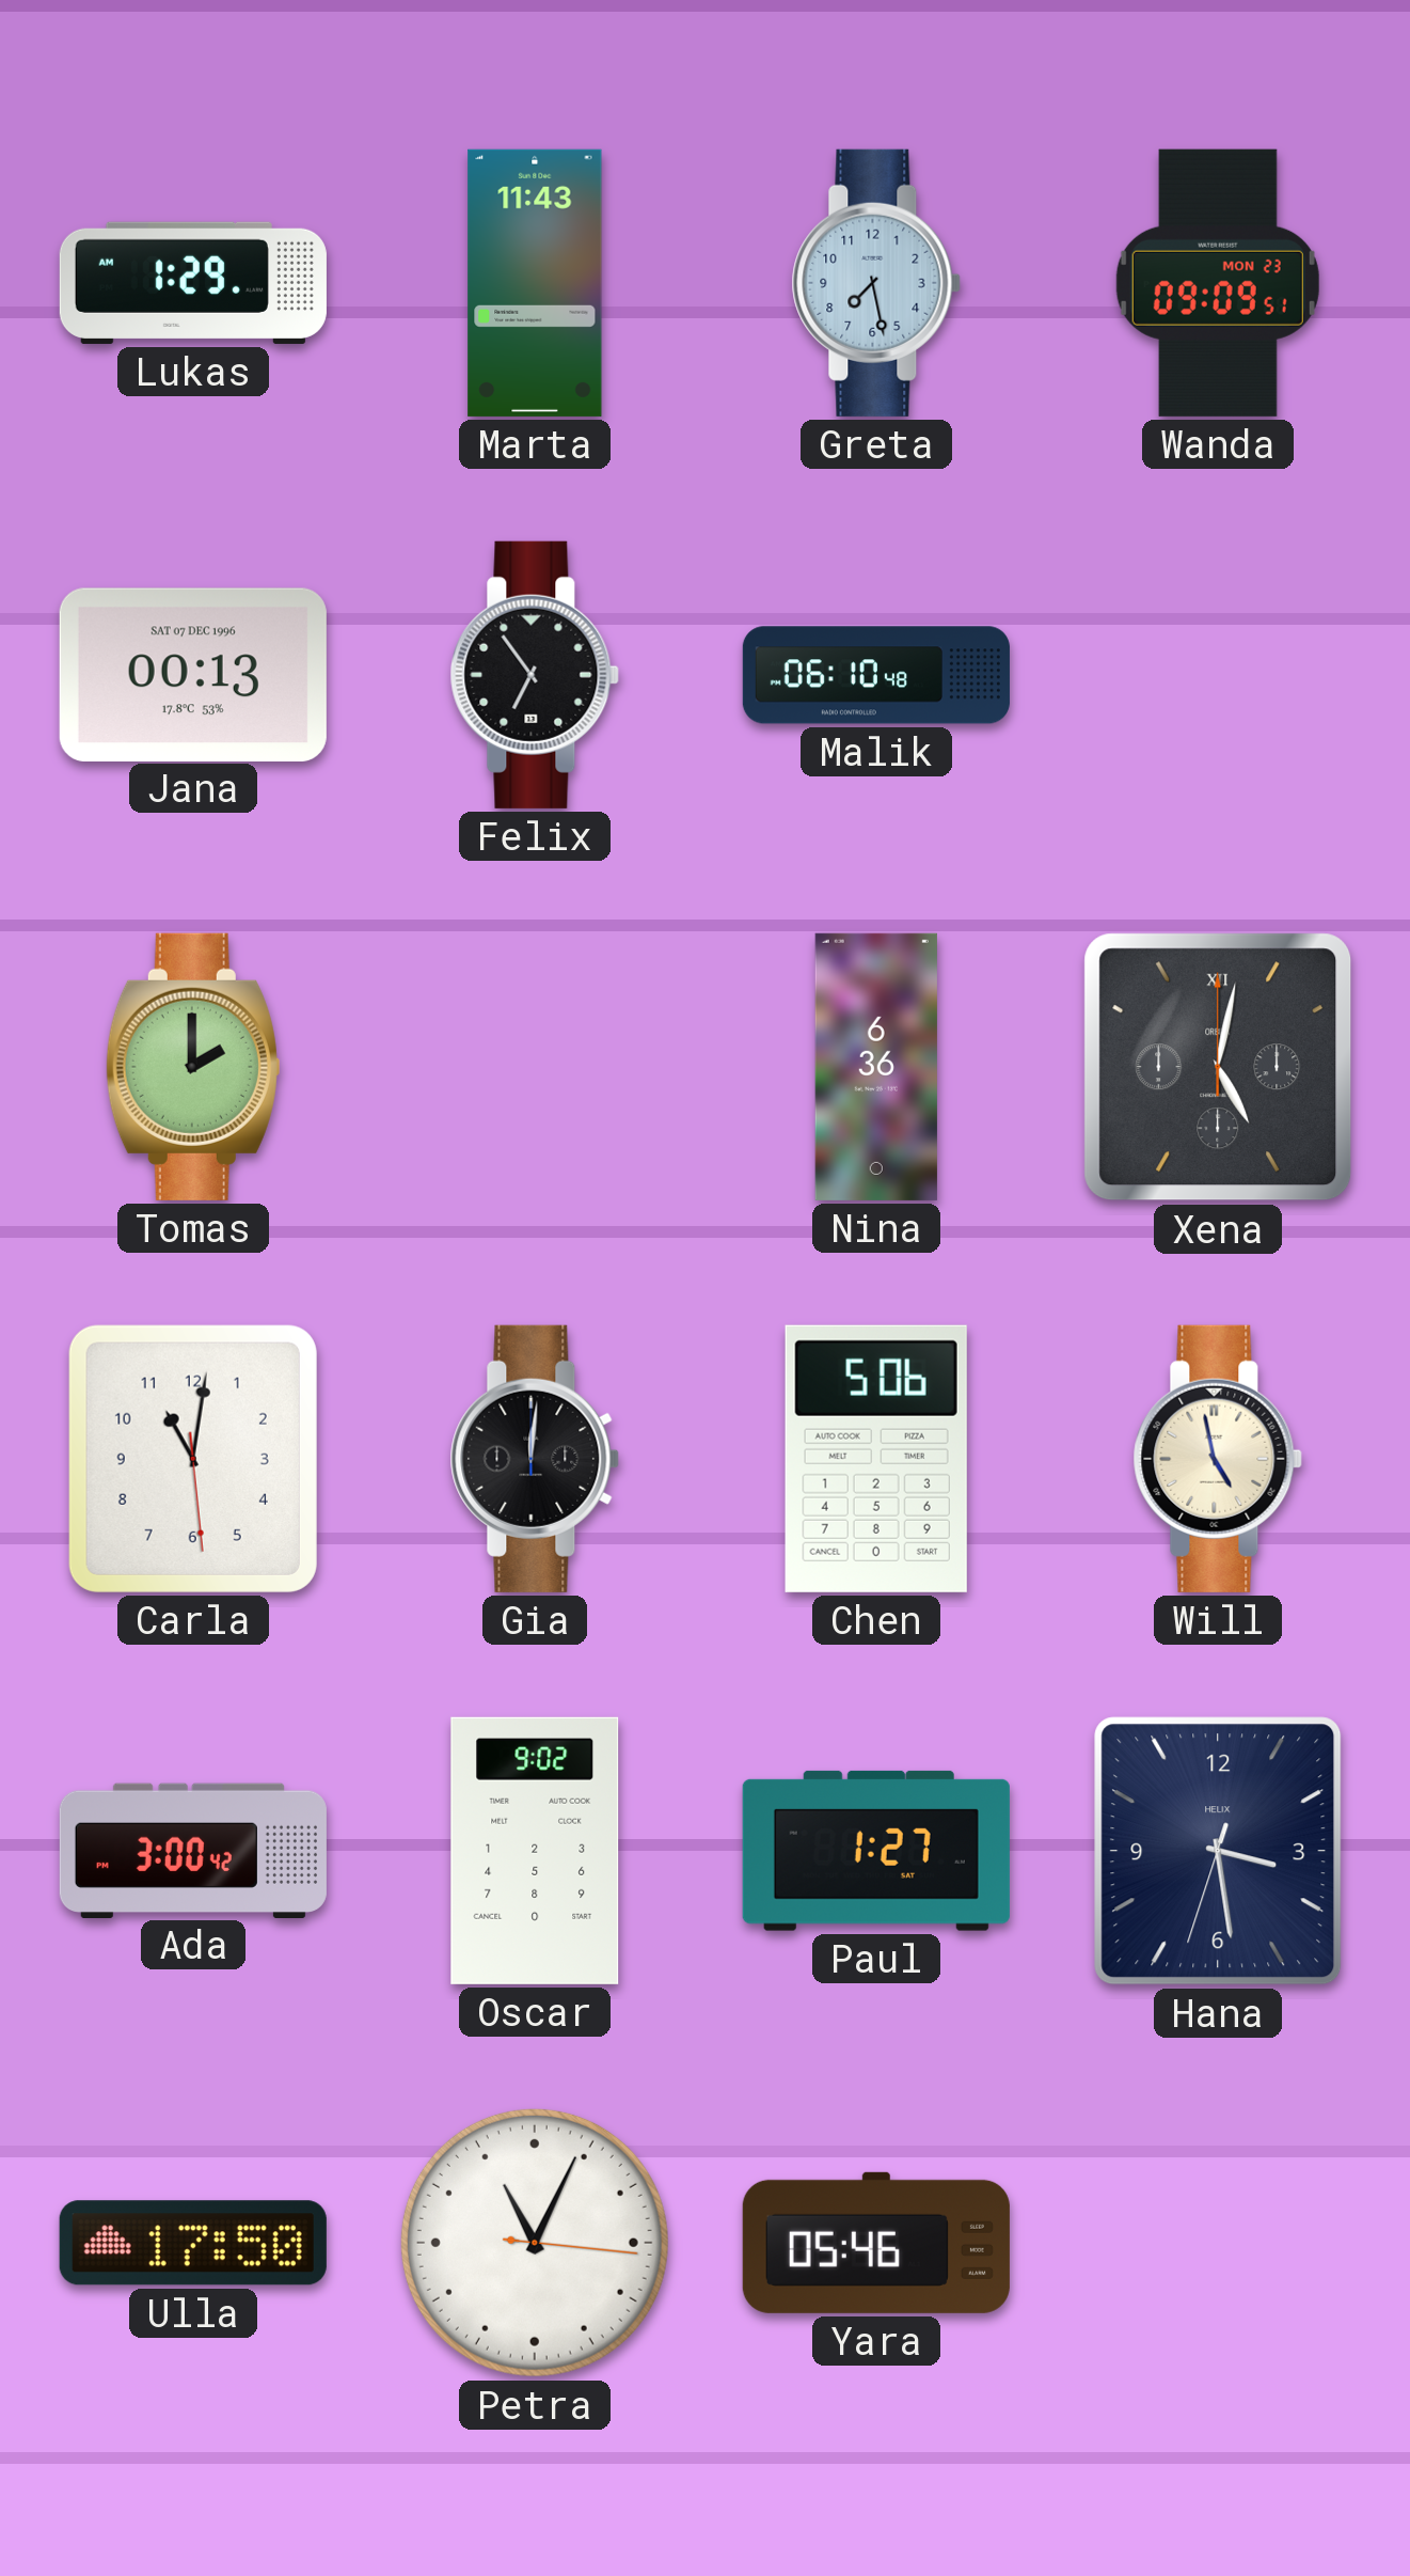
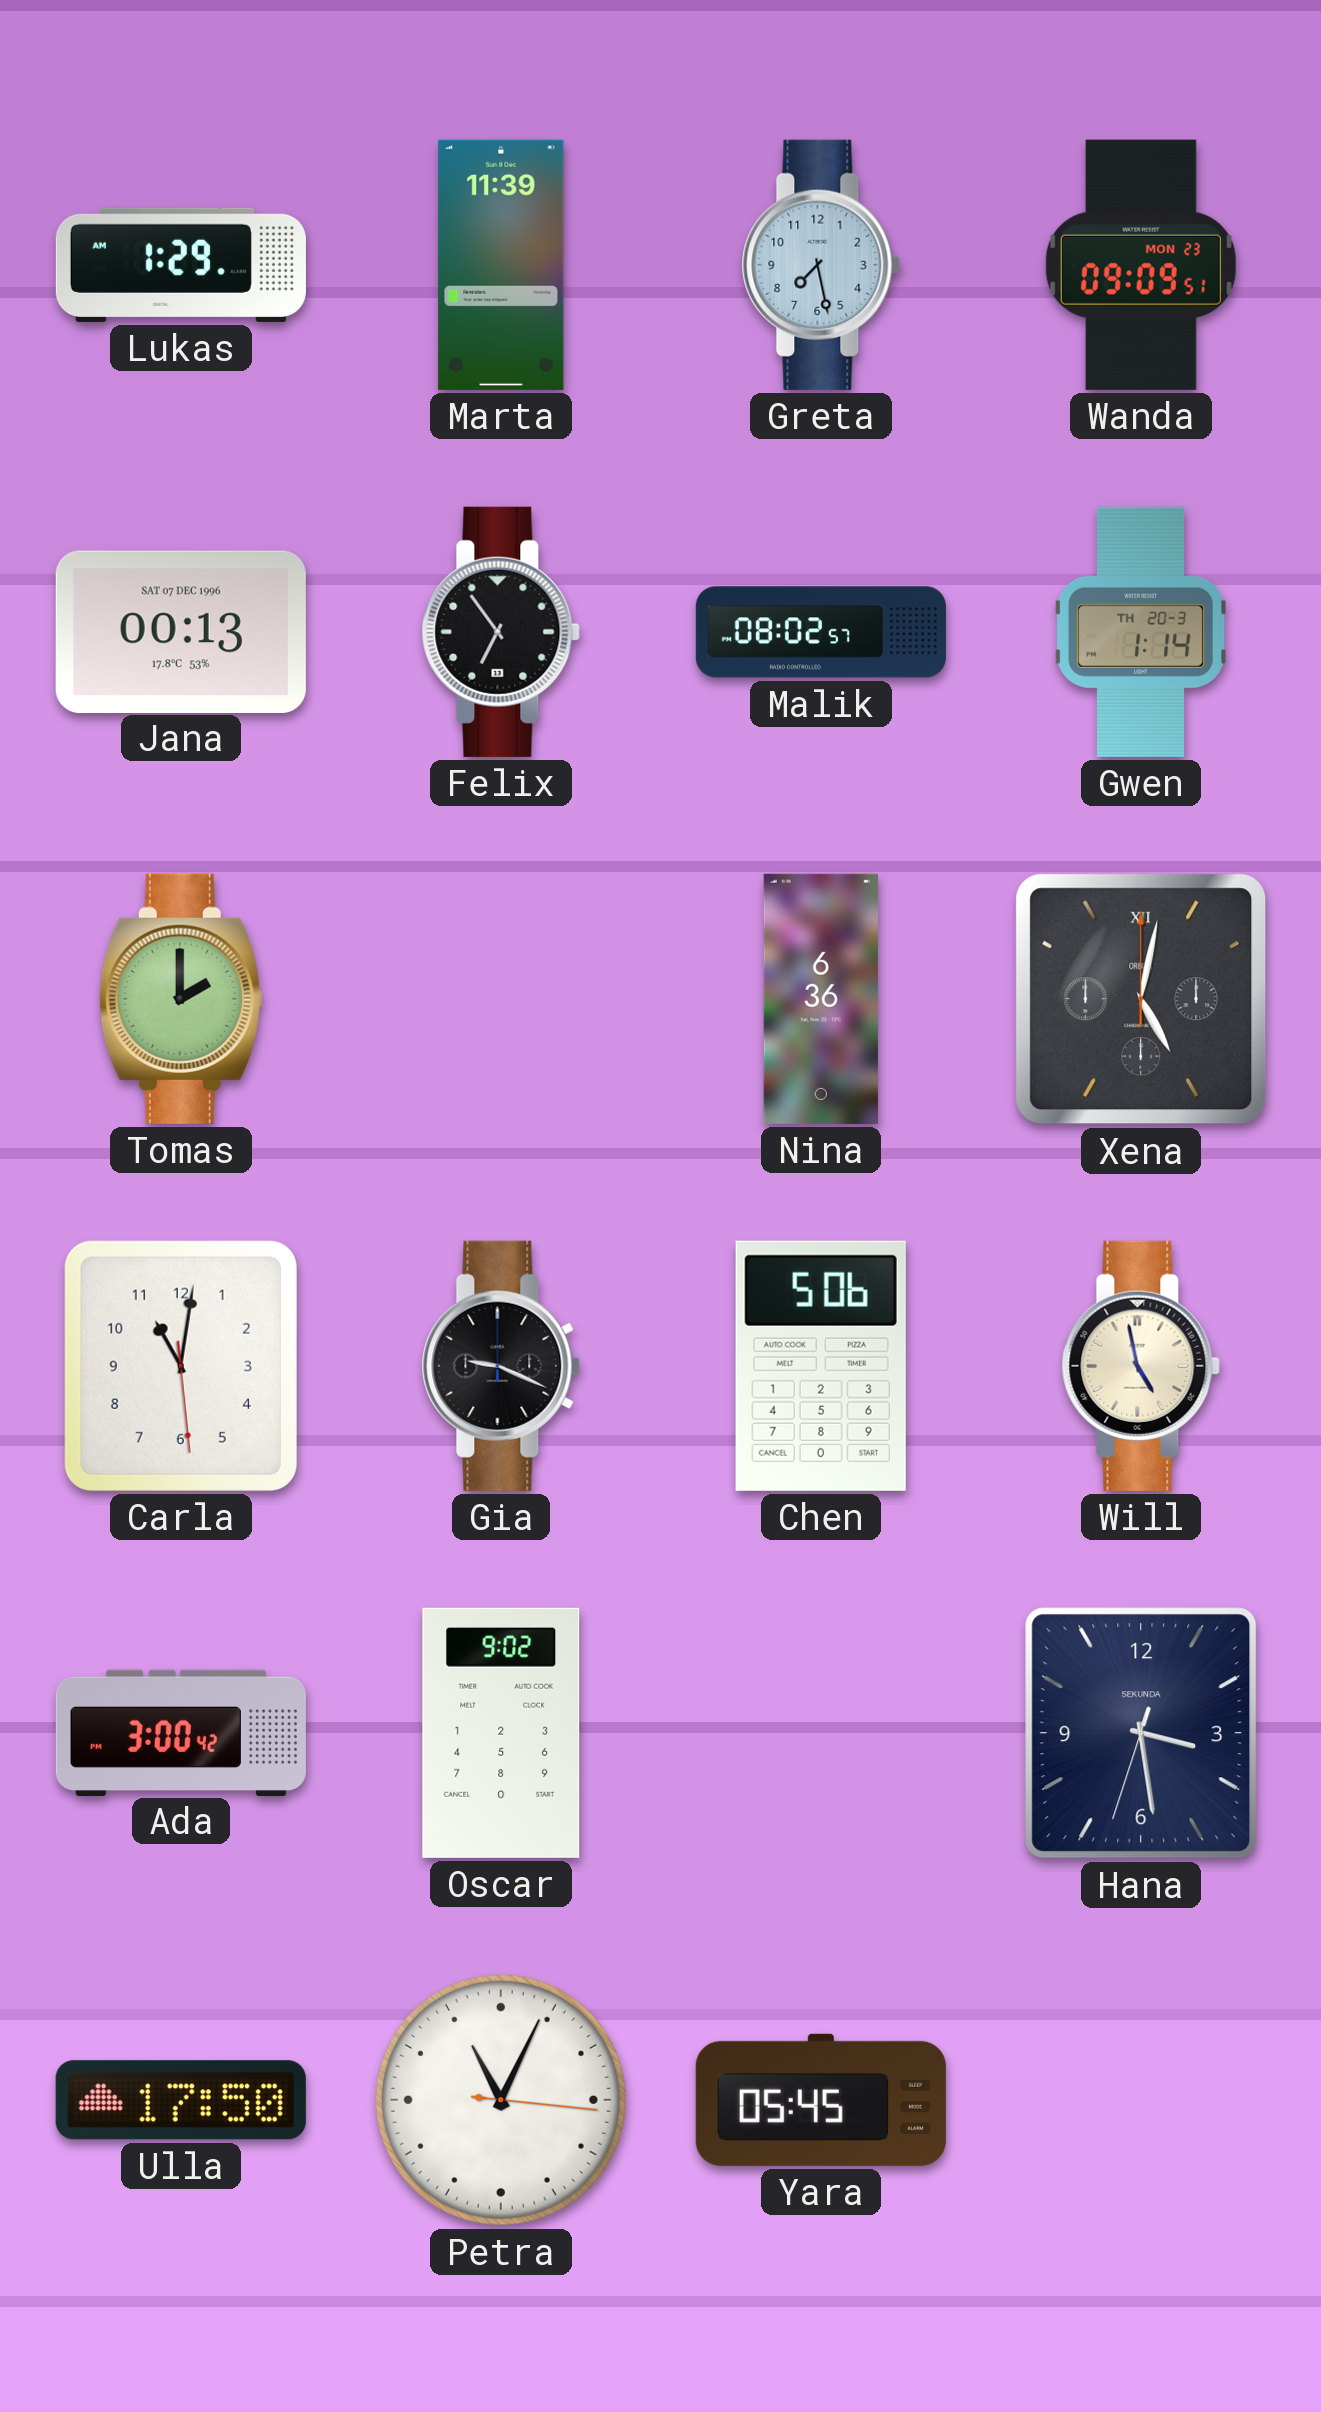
Marta: 11:43 -> 11:39
Malik: 06:10 -> 08:02
Gwen: none -> 1:14
Gia: 12:01 -> 9:19
Paul: 1:27 -> none
Hana brand: HELIX -> SEKUNDA
Yara: 05:46 -> 05:45
